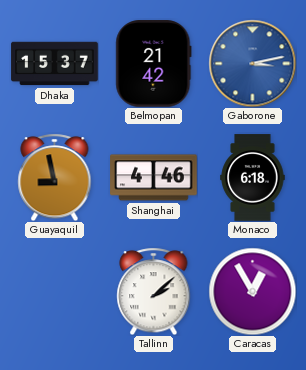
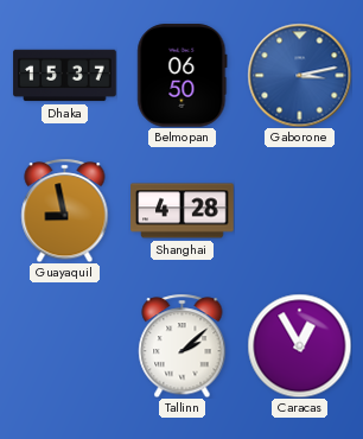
Belmopan: 21:42 -> 06:50
Shanghai: 4:46 -> 4:28
Monaco: 6:18 -> none
